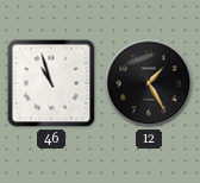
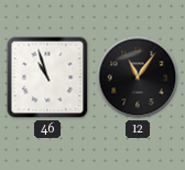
12: 1:25 -> 11:06
